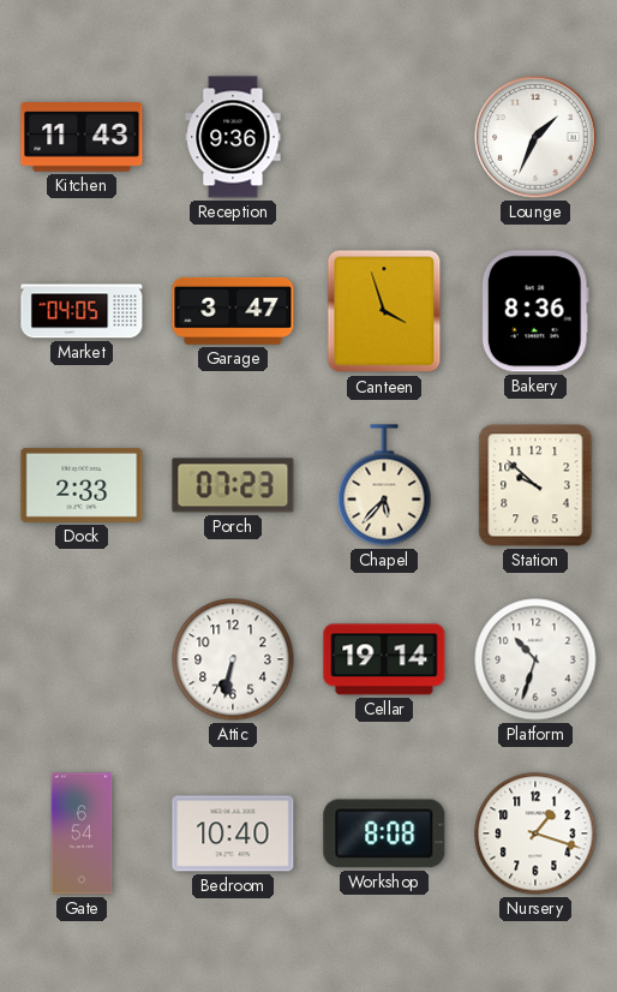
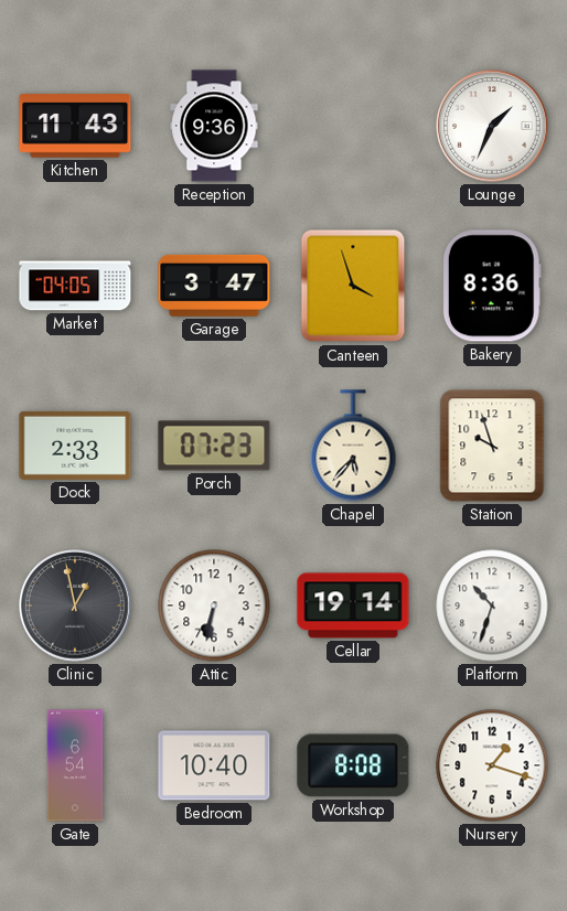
Station: 9:52 -> 9:57
Clinic: none -> 12:58
